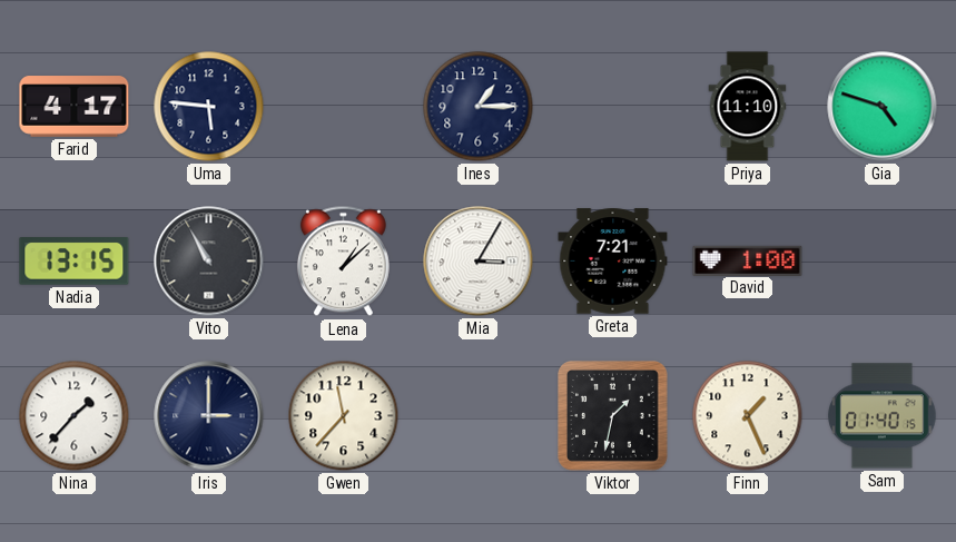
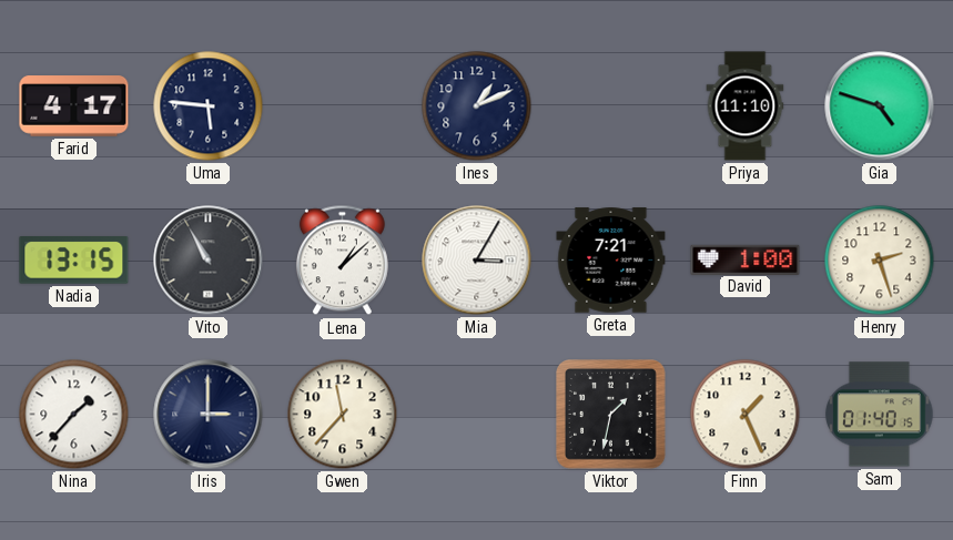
Ines: 1:15 -> 1:11
Henry: none -> 2:27
